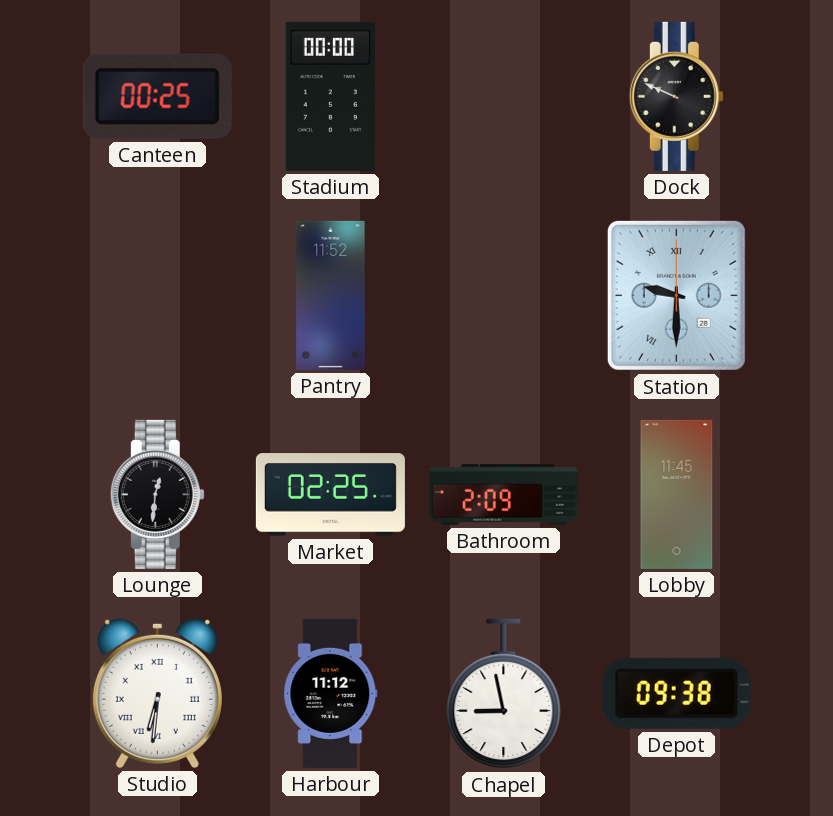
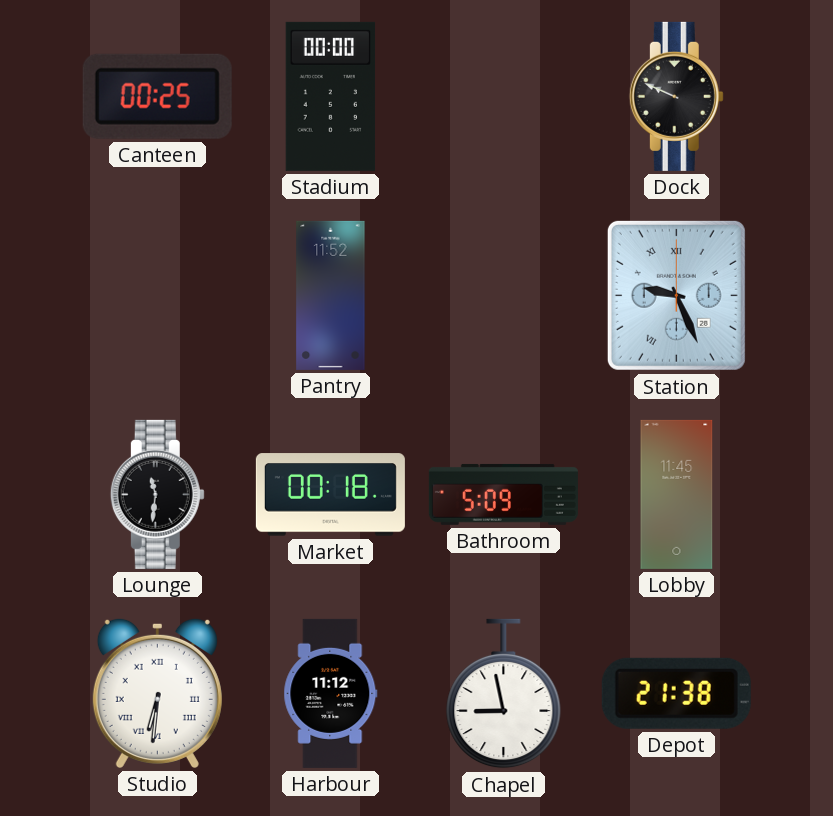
Station: 9:30 -> 9:26
Lounge: 12:31 -> 11:31
Market: 02:25 -> 00:18
Bathroom: 2:09 -> 5:09
Depot: 09:38 -> 21:38
